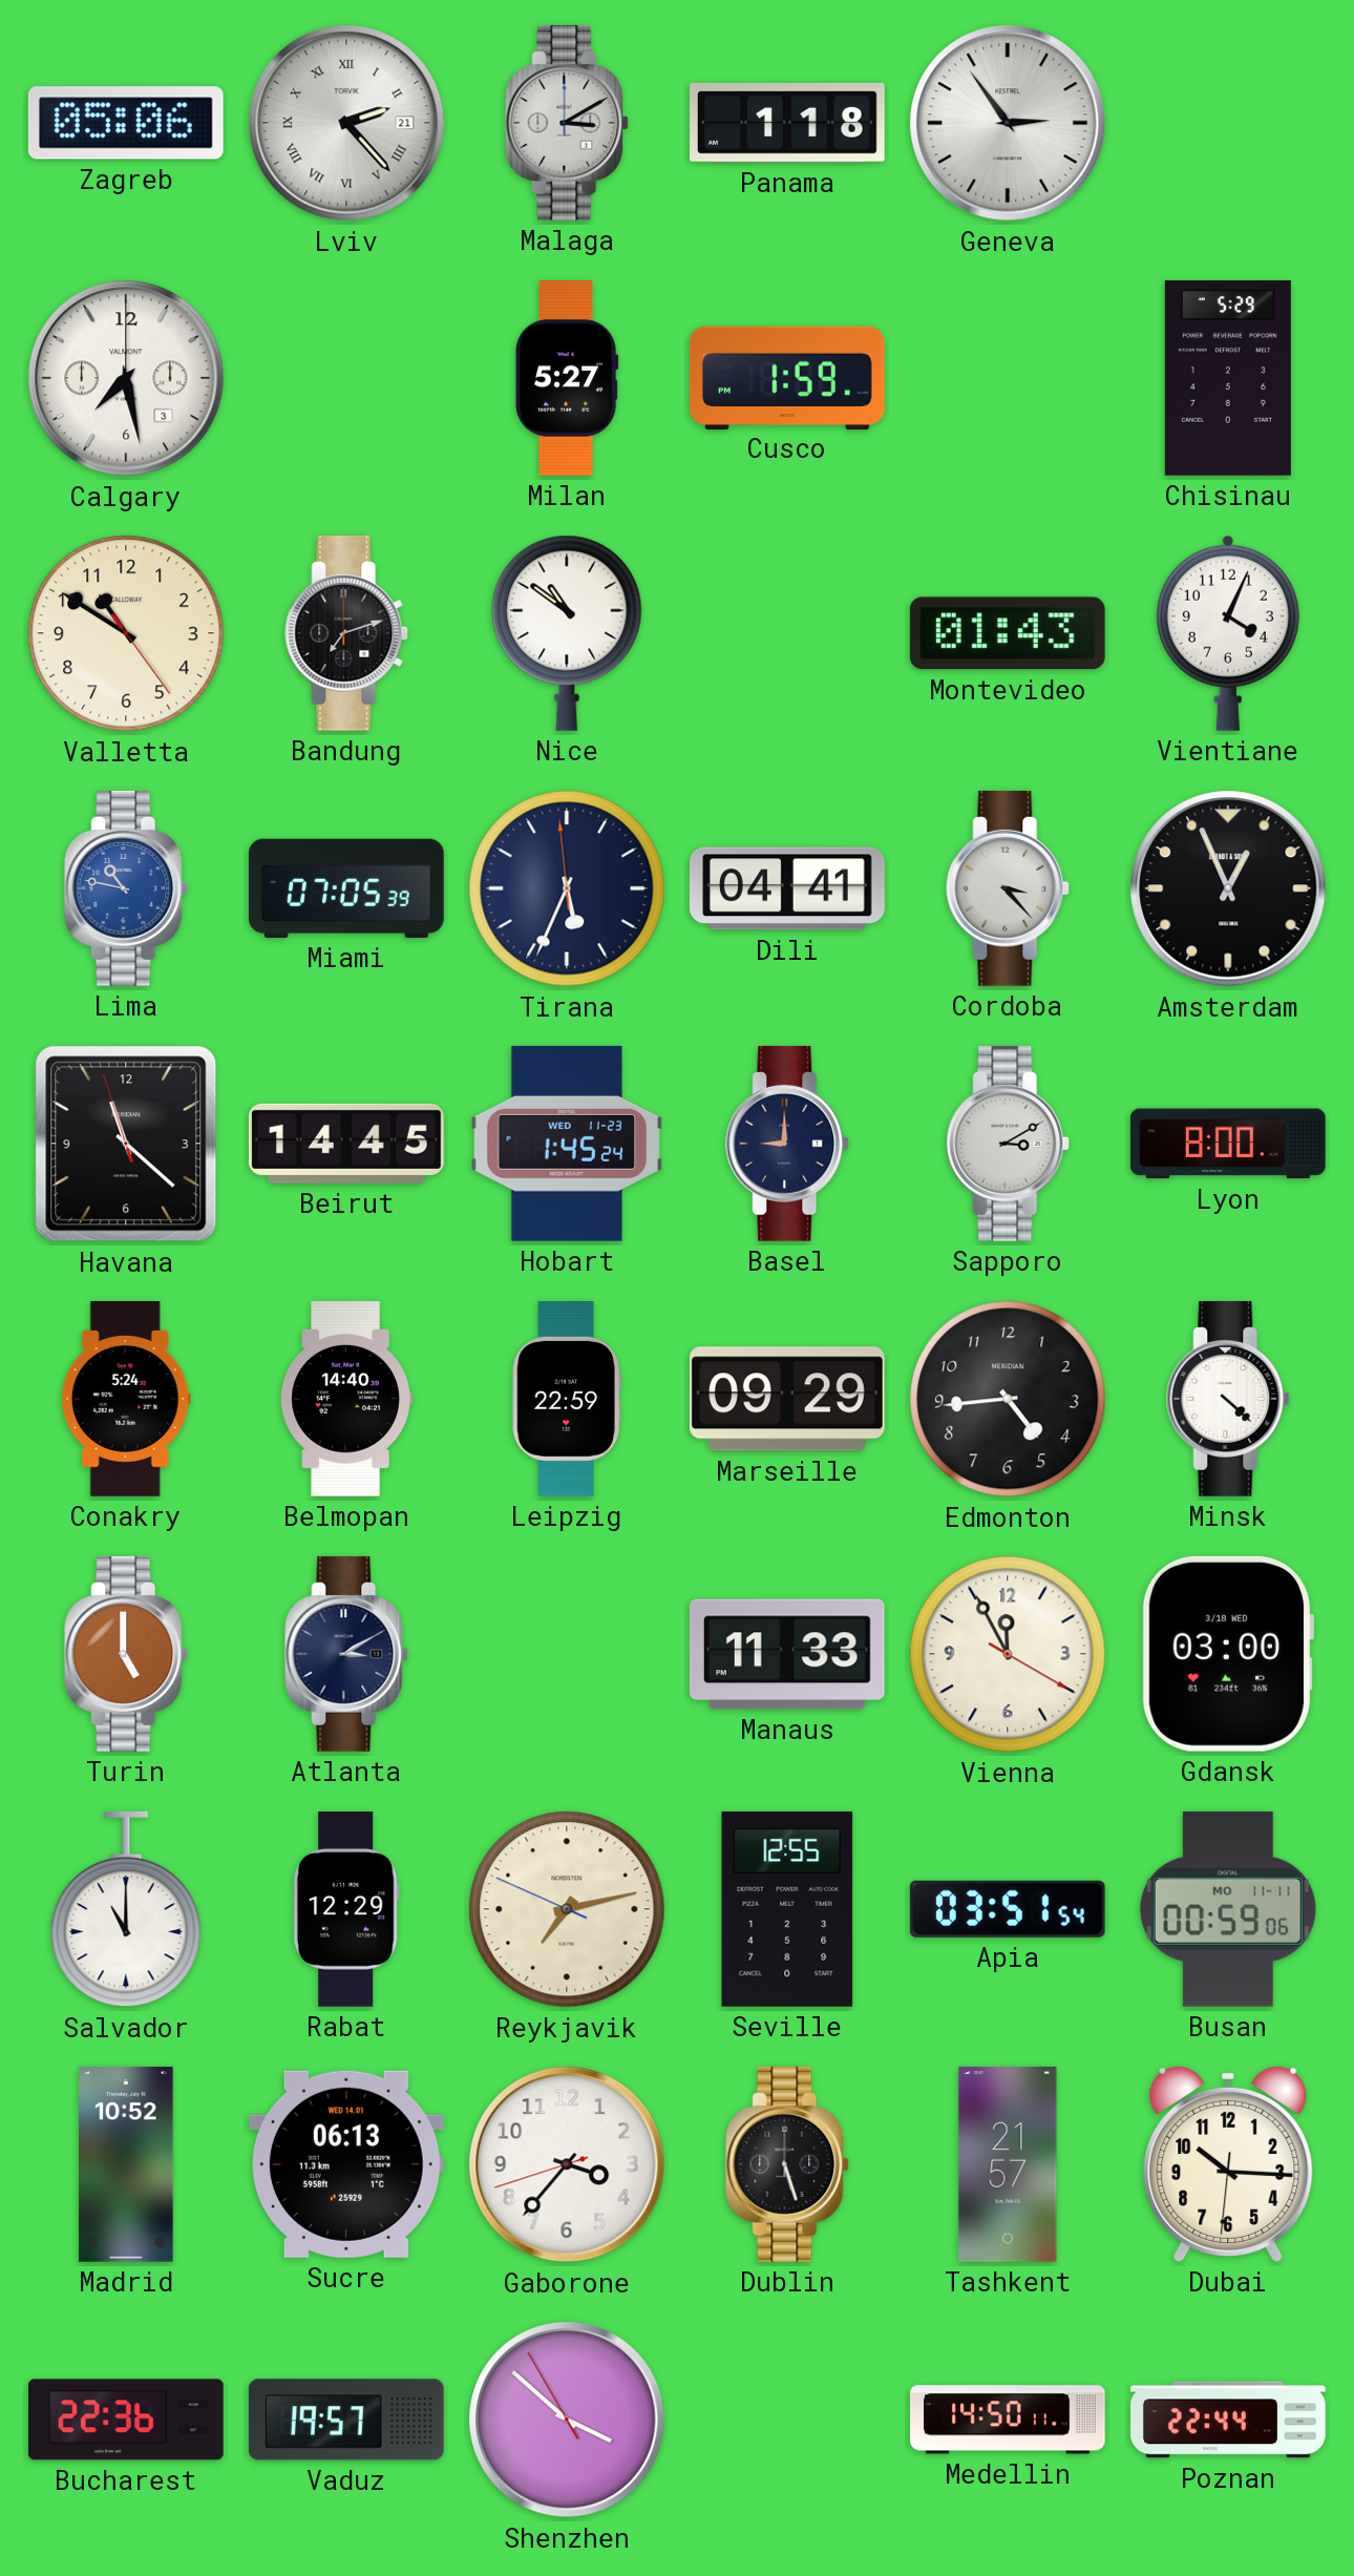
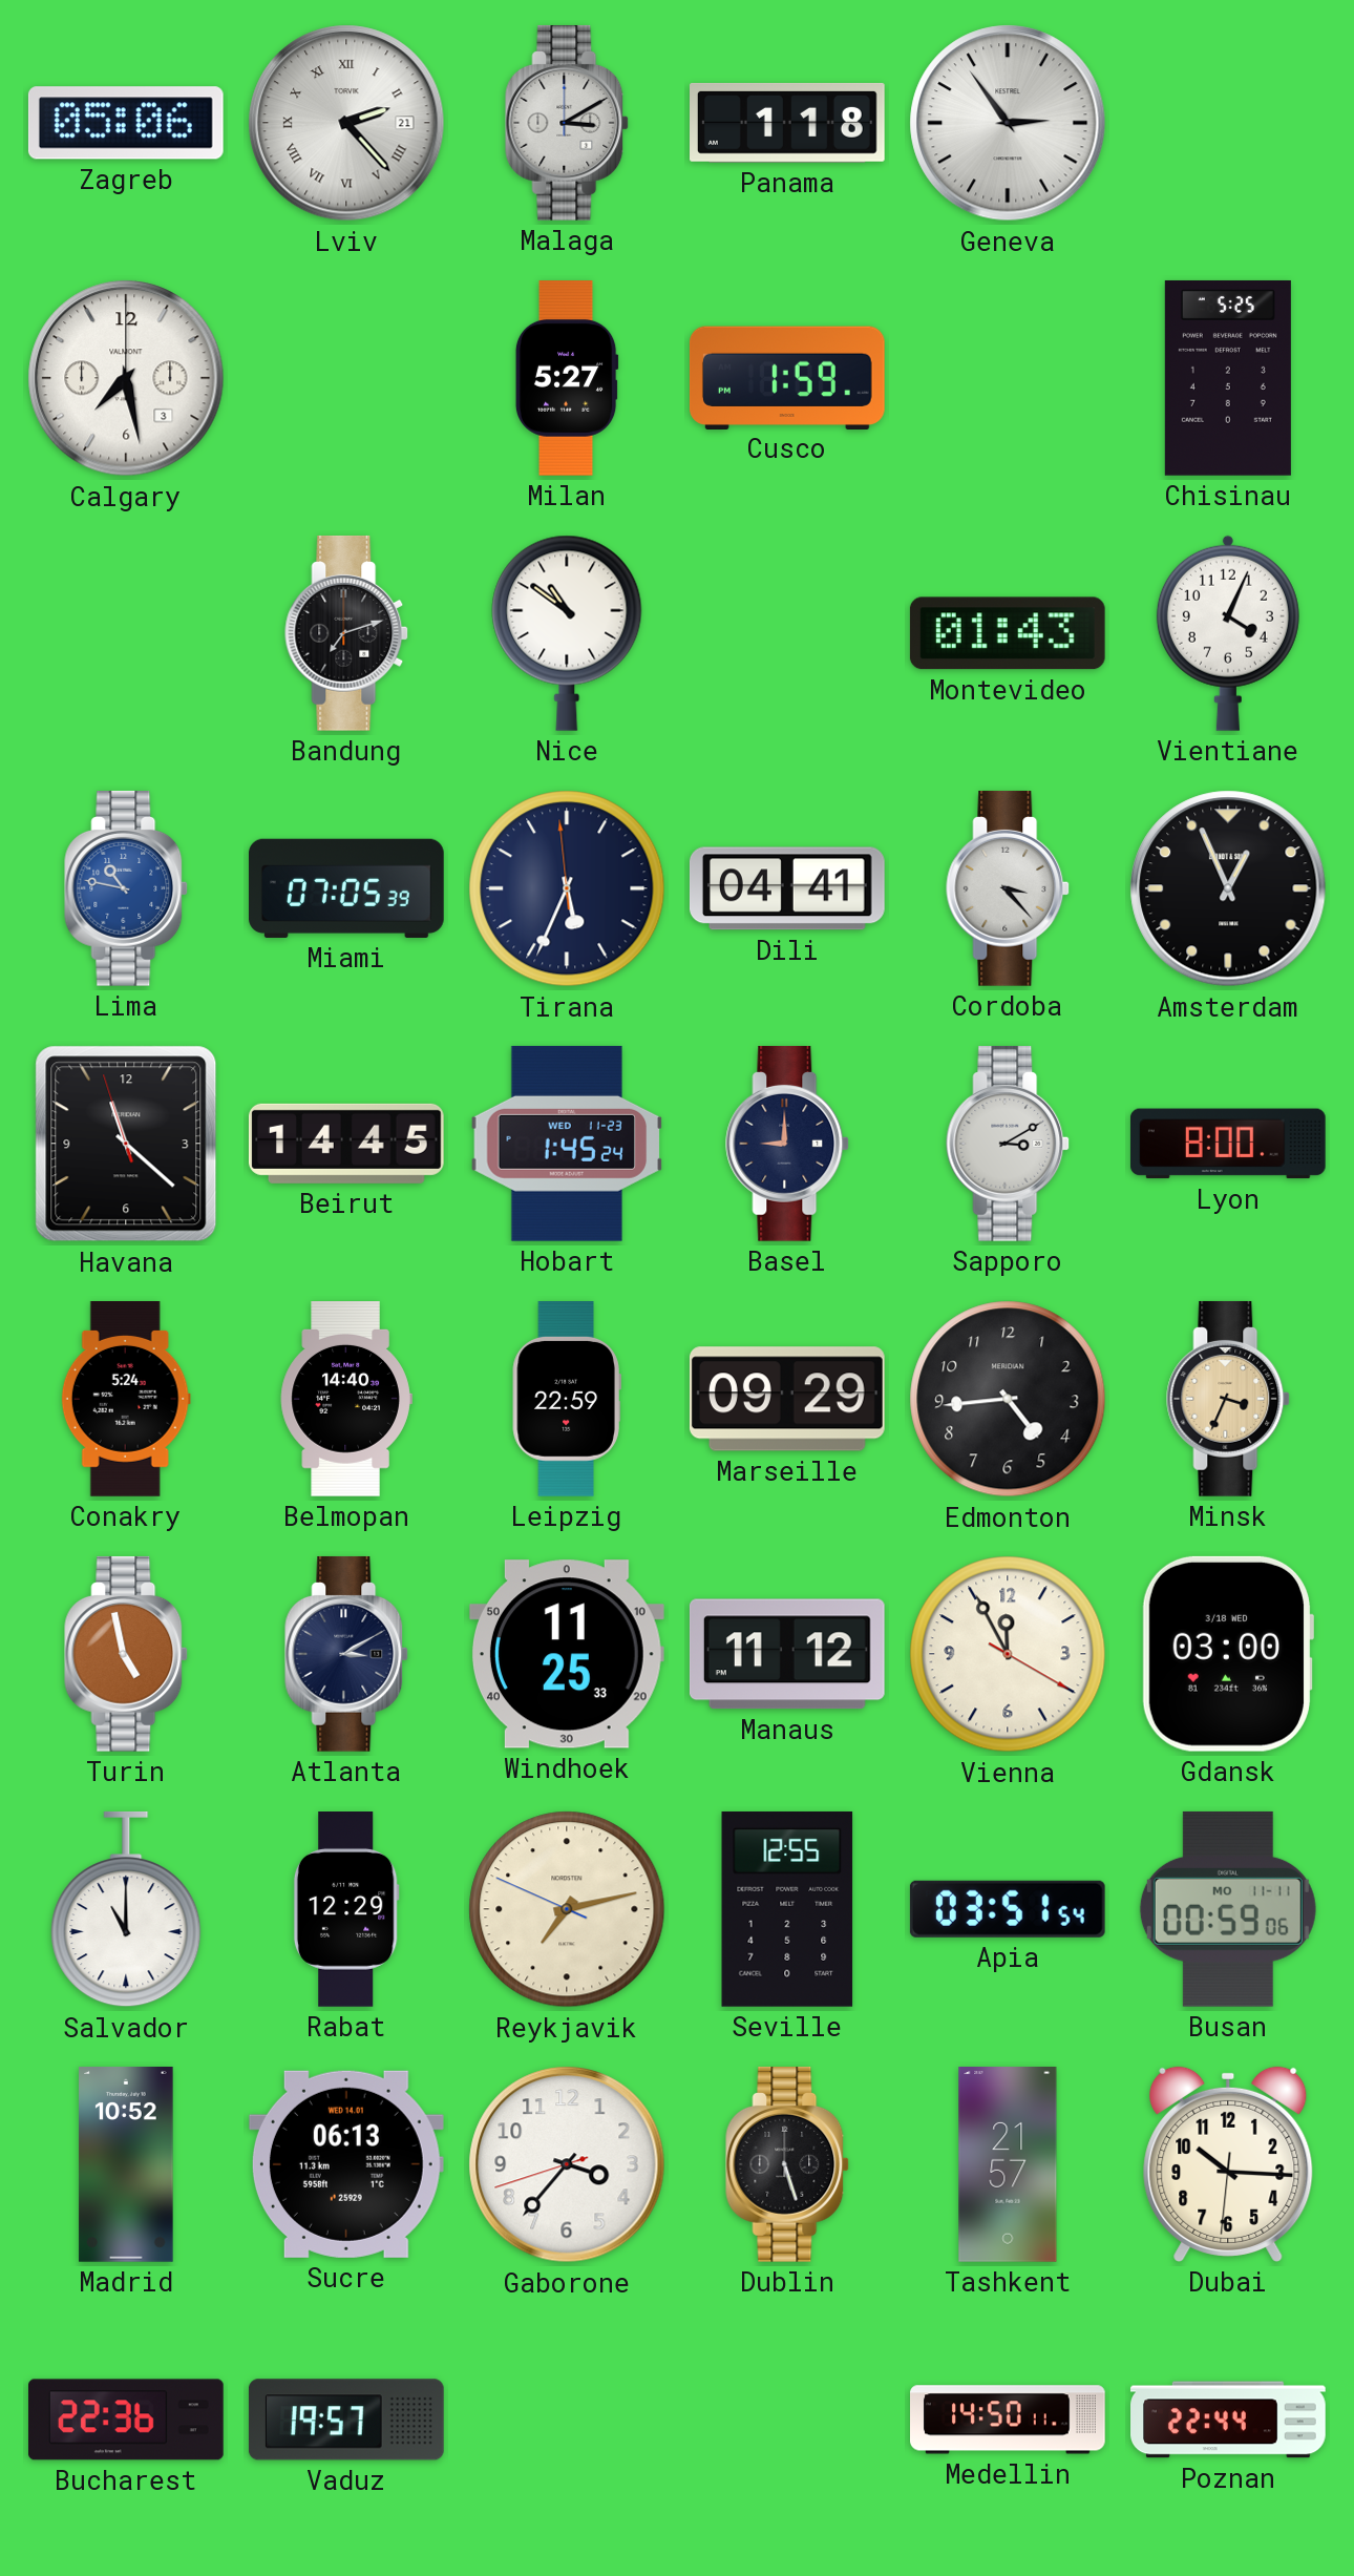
Chisinau: 5:29 -> 5:25
Valletta: 10:50 -> none
Minsk: 4:22 -> 3:34
Minsk dial: white -> champagne
Turin: 5:00 -> 4:58
Windhoek: none -> 11:25
Manaus: 11:33 -> 11:12
Shenzhen: 3:51 -> none
